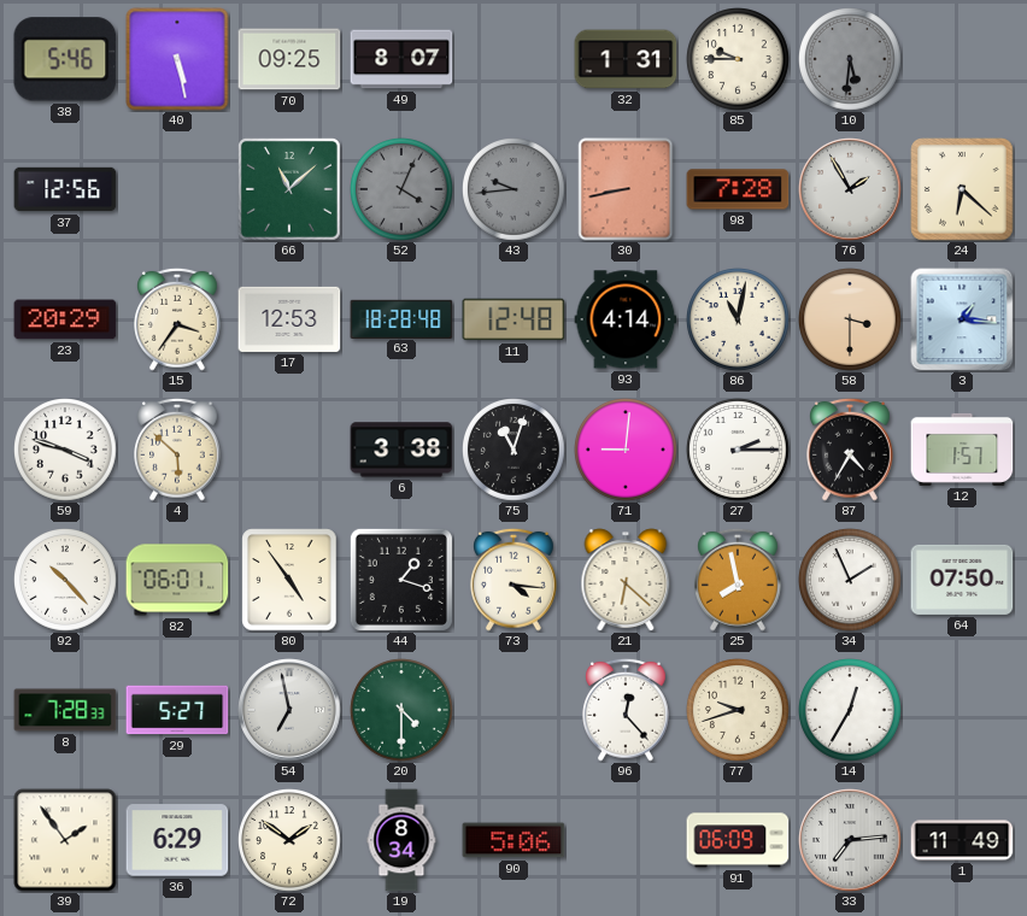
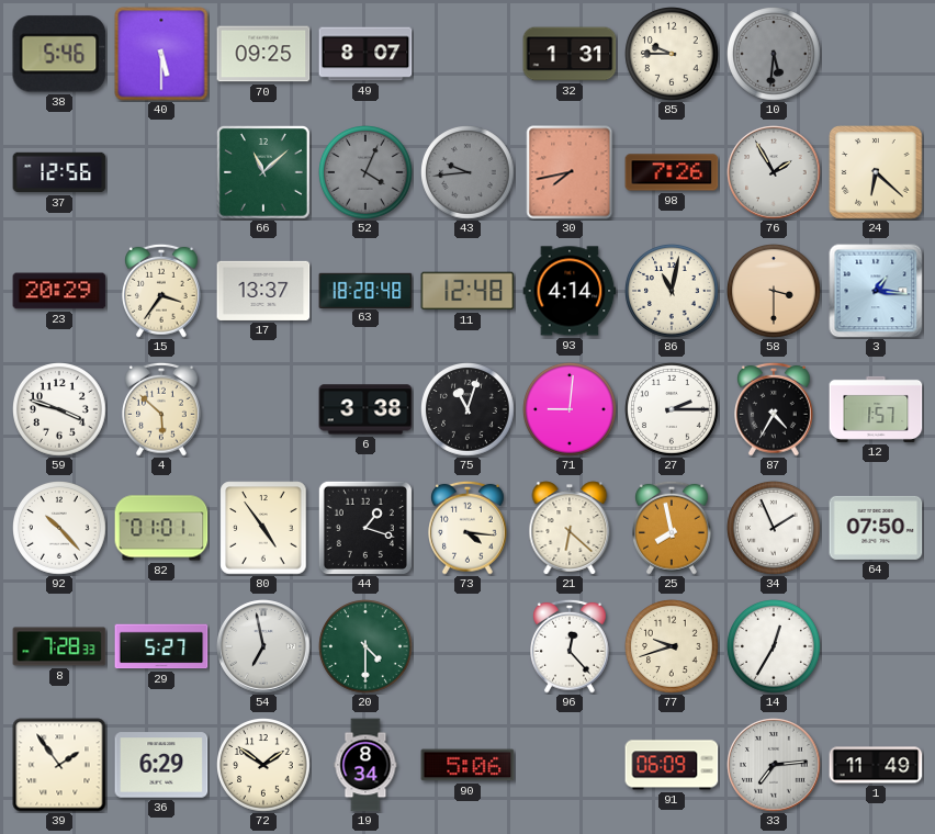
40: 5:28 -> 5:30
30: 8:43 -> 7:43
98: 7:28 -> 7:26
17: 12:53 -> 13:37
82: 06:01 -> 01:01
